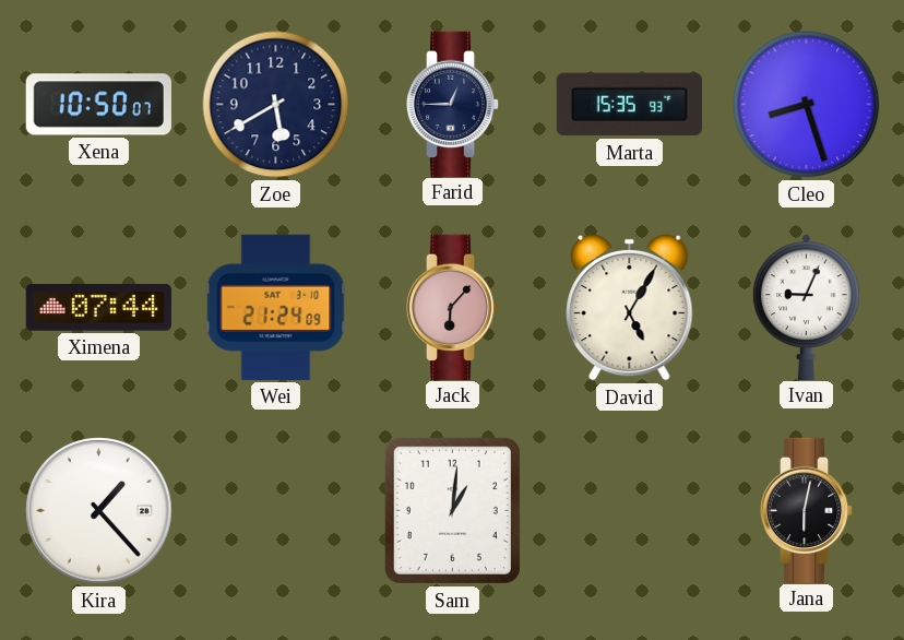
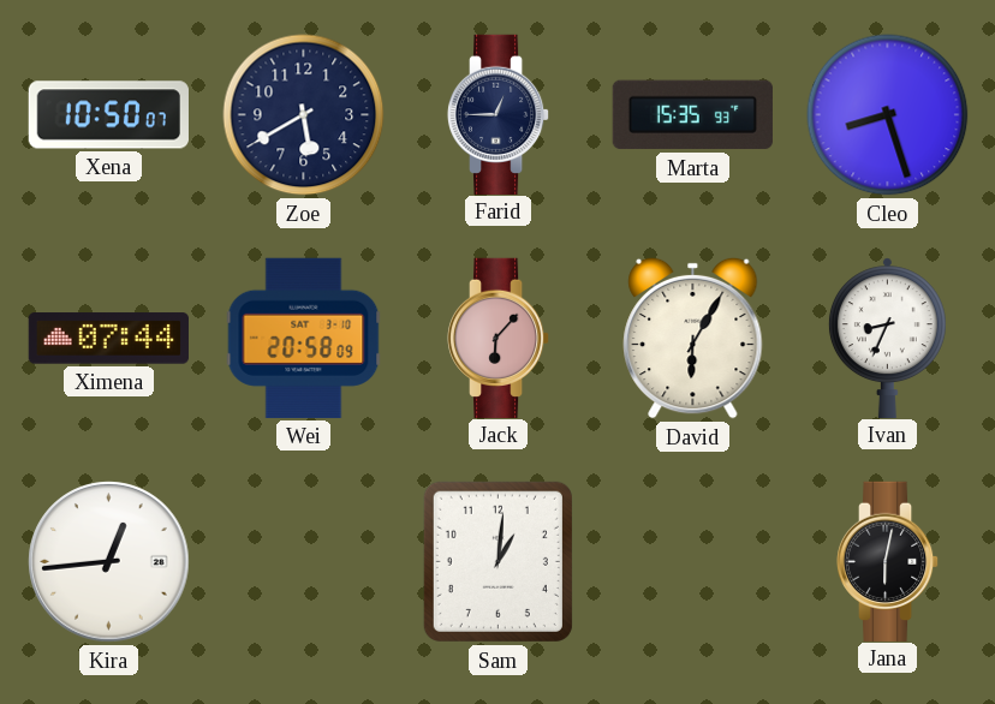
Wei: 21:24 -> 20:58
David: 5:05 -> 6:05
Ivan: 9:04 -> 8:34
Kira: 1:23 -> 12:44
